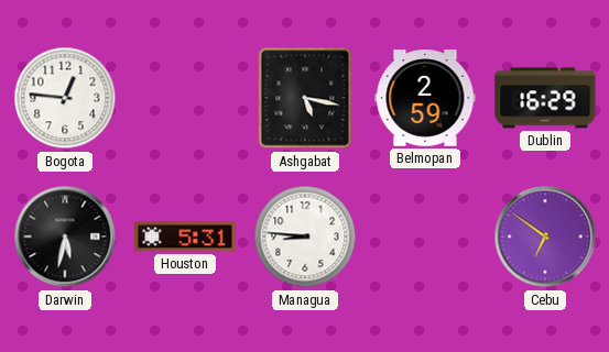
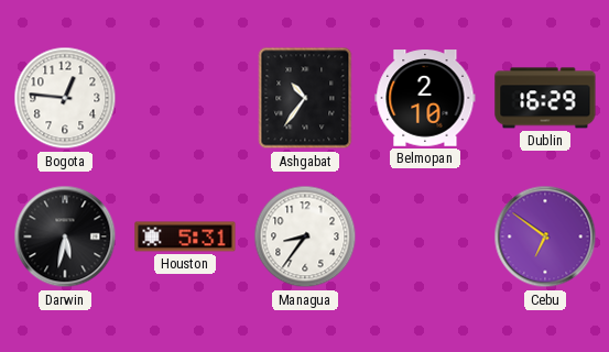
Ashgabat: 5:17 -> 10:36
Belmopan: 2:59 -> 2:10
Managua: 8:46 -> 8:36
